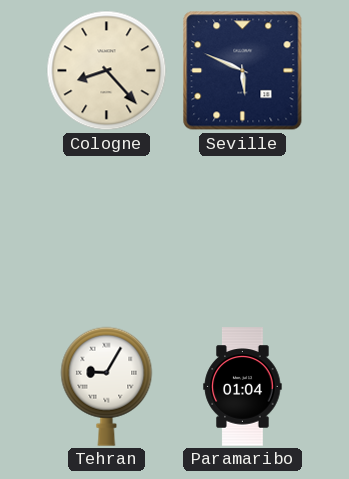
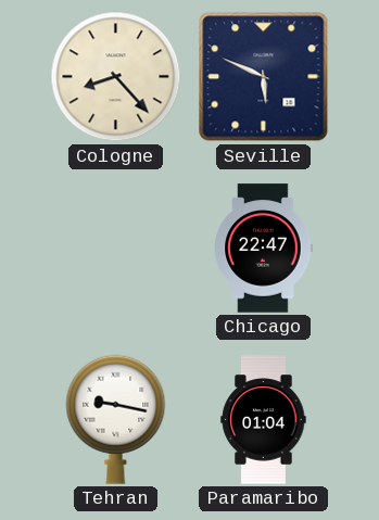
Chicago: none -> 22:47
Tehran: 9:05 -> 9:17
